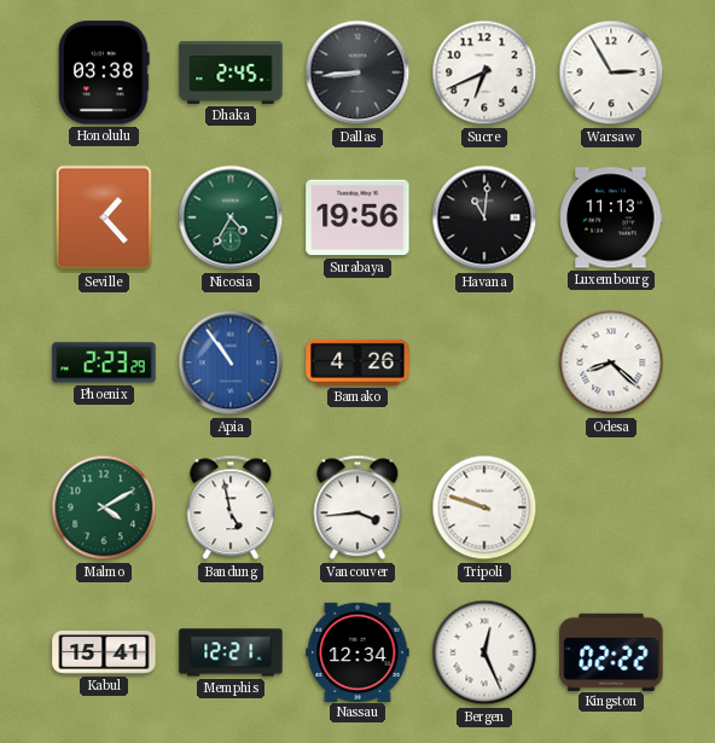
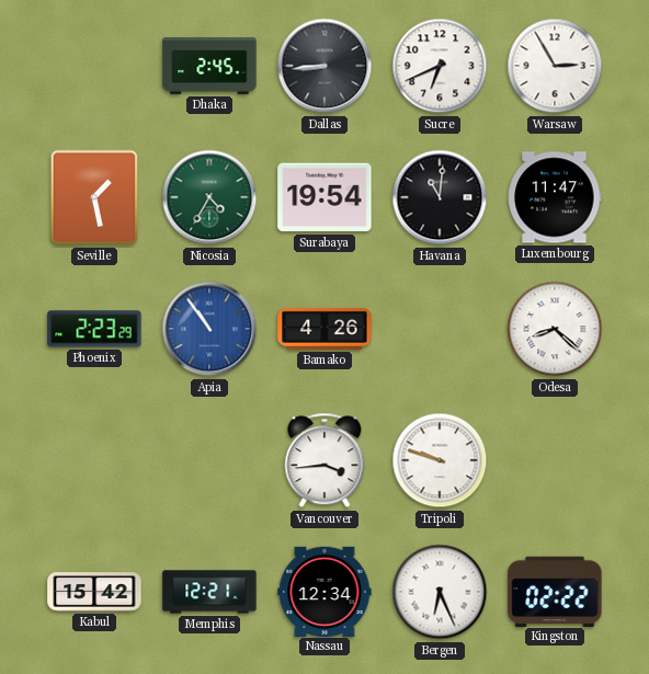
Honolulu: 03:38 -> none
Seville: 1:23 -> 1:28
Surabaya: 19:56 -> 19:54
Luxembourg: 11:13 -> 11:47
Malmo: 4:10 -> none
Bandung: 4:58 -> none
Kabul: 15:41 -> 15:42
Bergen: 12:26 -> 6:26
